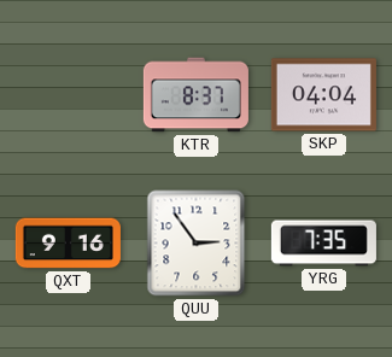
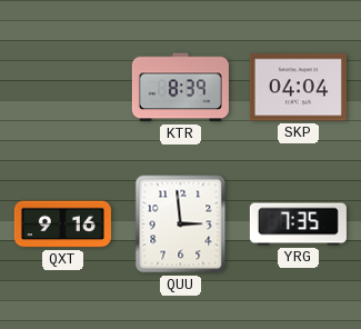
KTR: 8:37 -> 8:39
QUU: 2:54 -> 2:59
